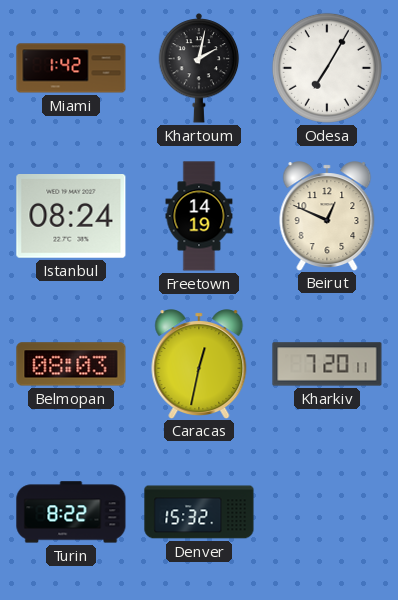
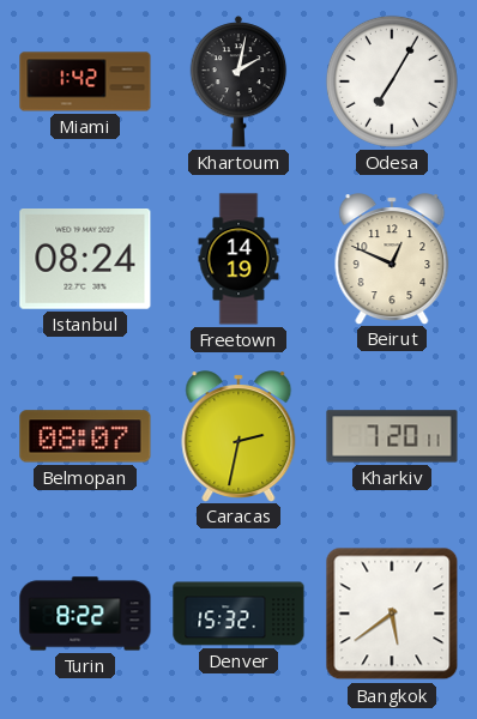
Belmopan: 08:03 -> 08:07
Caracas: 12:32 -> 2:32
Bangkok: none -> 5:39
